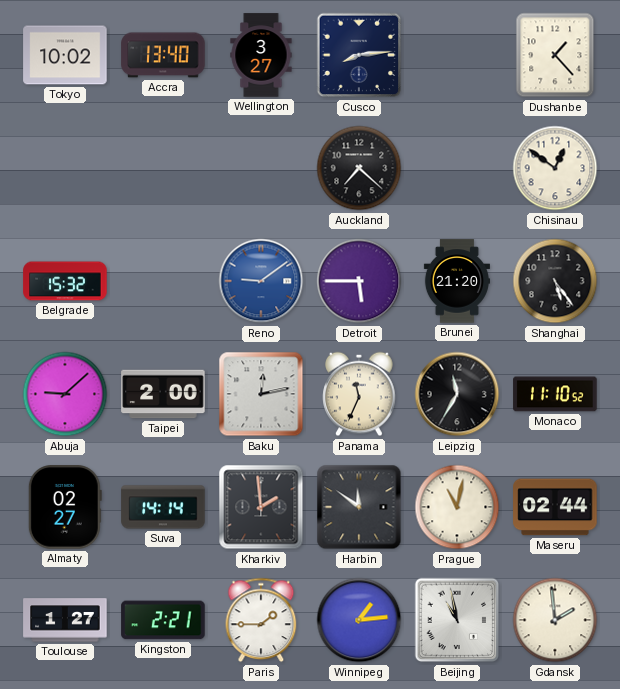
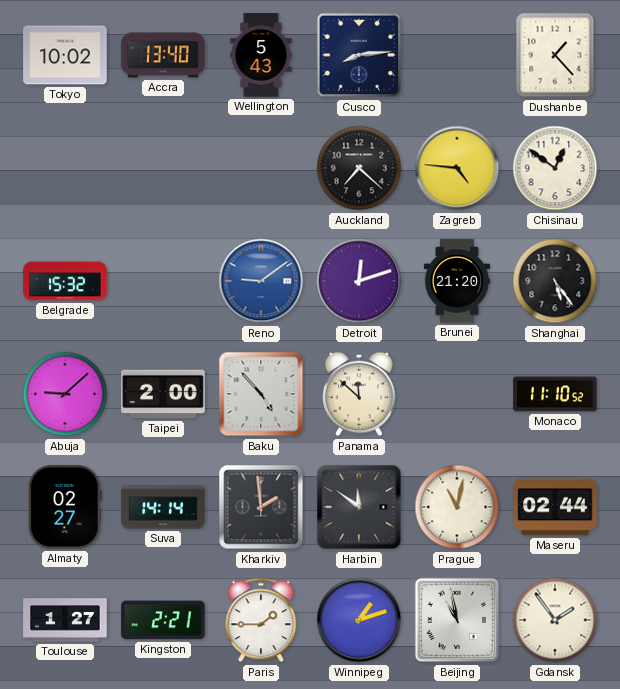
Wellington: 3:27 -> 5:43
Zagreb: none -> 4:46
Detroit: 5:45 -> 12:12
Baku: 12:13 -> 4:53
Panama: 11:34 -> 11:52
Leipzig: 11:35 -> none
Winnipeg: 1:14 -> 1:12
Gdansk: 1:59 -> 1:54
